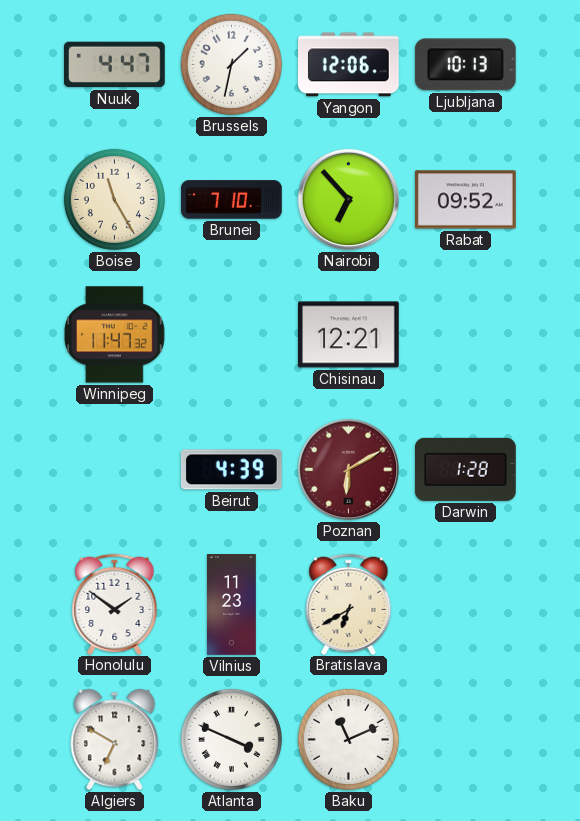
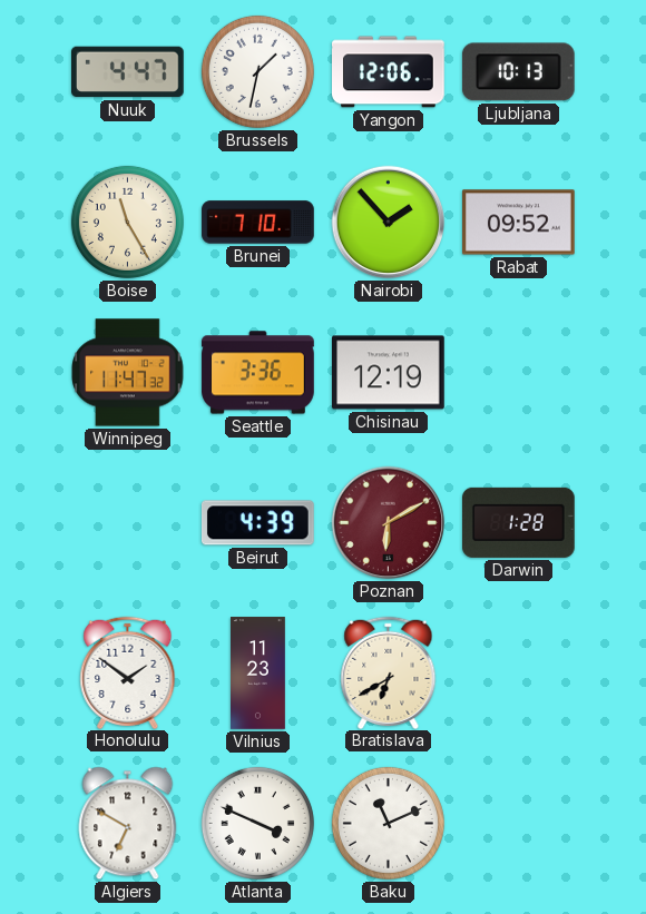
Nairobi: 6:53 -> 1:53
Seattle: none -> 3:36
Chisinau: 12:21 -> 12:19
